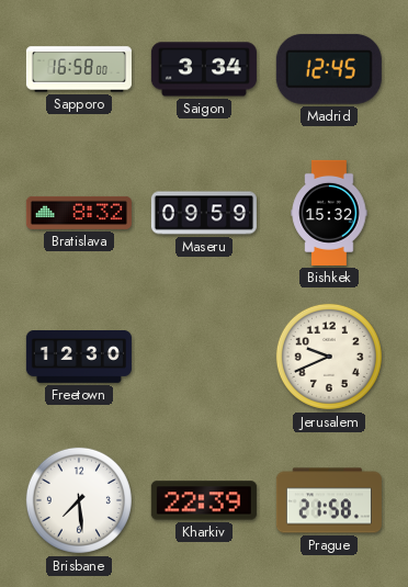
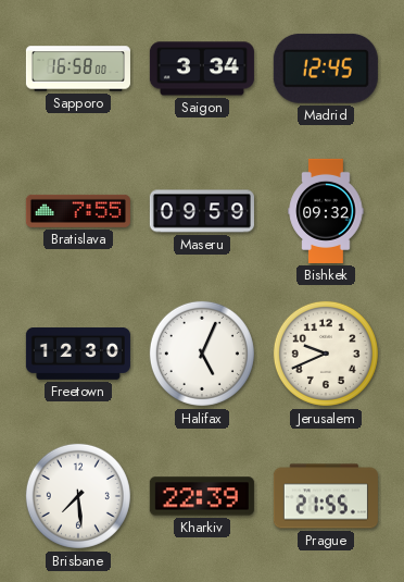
Bratislava: 8:32 -> 7:55
Bishkek: 15:32 -> 09:32
Halifax: none -> 5:04
Prague: 21:58 -> 21:55
